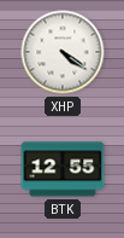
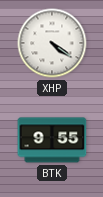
BTK: 12:55 -> 9:55
